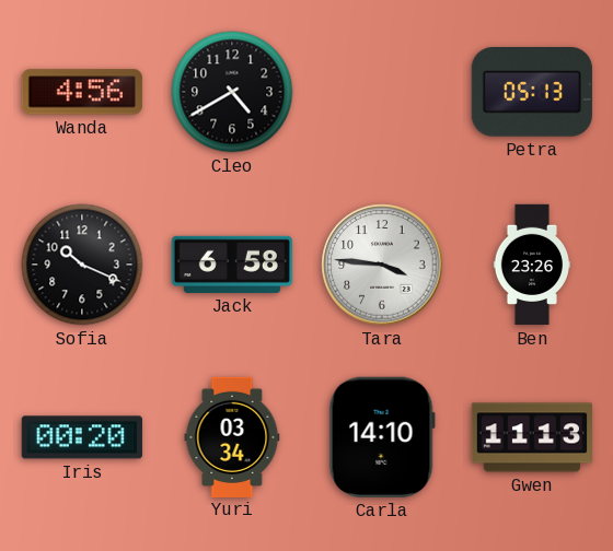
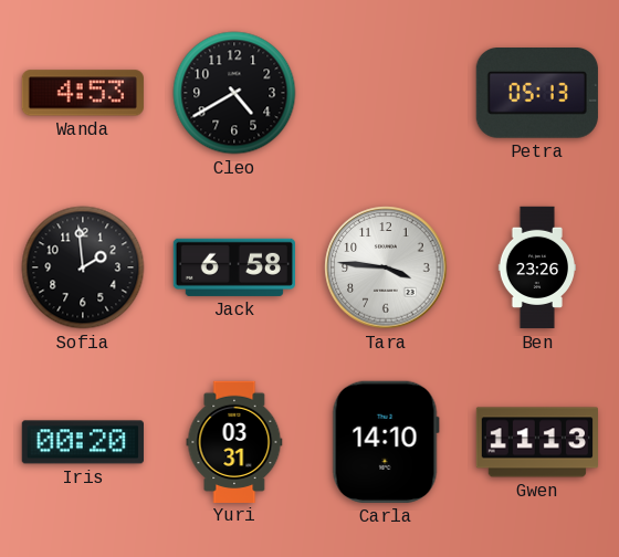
Wanda: 4:56 -> 4:53
Sofia: 10:19 -> 1:59
Yuri: 03:34 -> 03:31
